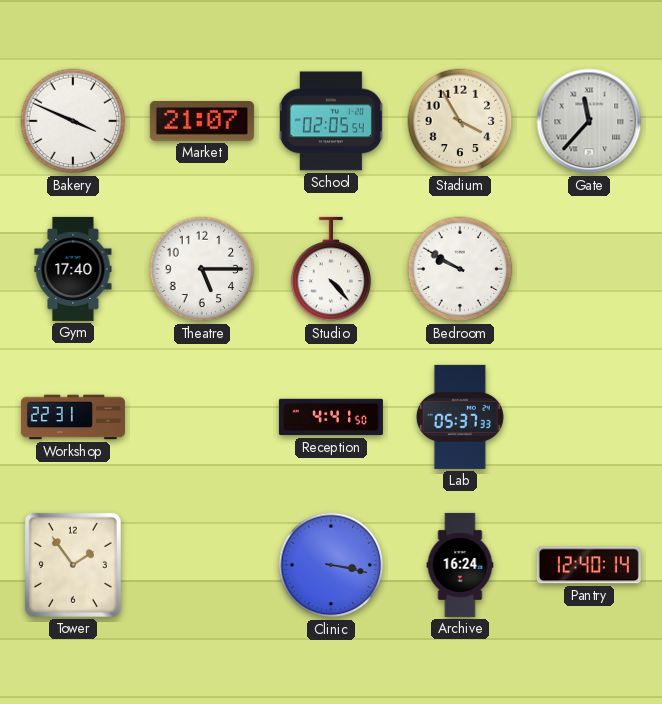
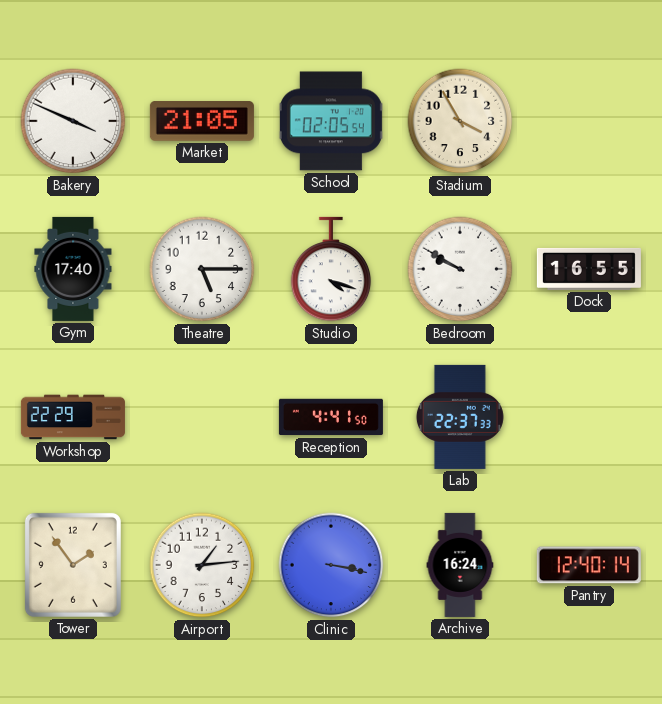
Market: 21:07 -> 21:05
Gate: 11:37 -> none
Studio: 4:23 -> 4:18
Dock: none -> 16:55
Workshop: 22:31 -> 22:29
Lab: 05:37 -> 22:37
Airport: none -> 1:14
